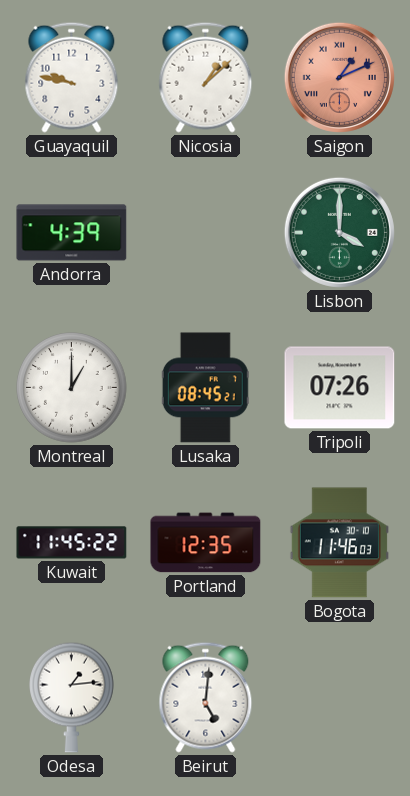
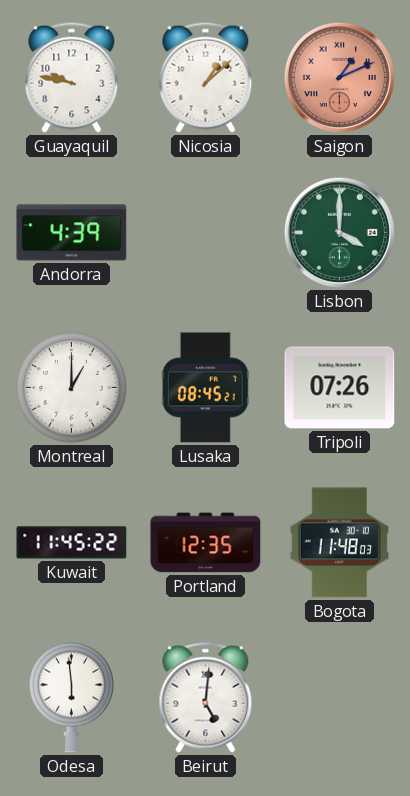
Bogota: 11:46 -> 11:48
Odesa: 1:14 -> 5:59
